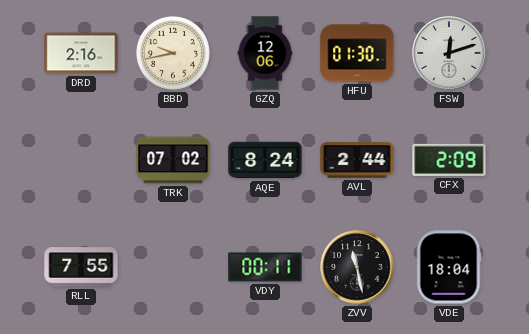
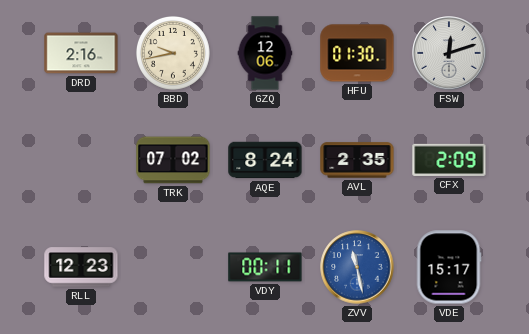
AVL: 2:44 -> 2:35
RLL: 7:55 -> 12:23
ZVV dial: black -> blue
VDE: 18:04 -> 15:17
